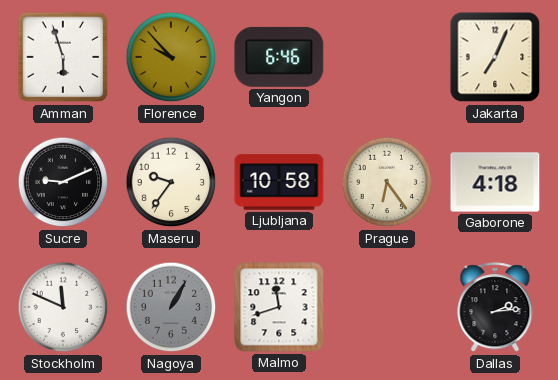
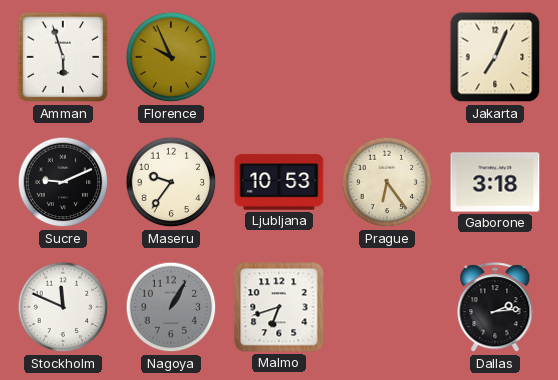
Florence: 9:53 -> 9:56
Yangon: 6:46 -> none
Ljubljana: 10:58 -> 10:53
Gaborone: 4:18 -> 3:18
Malmo: 11:42 -> 6:42
